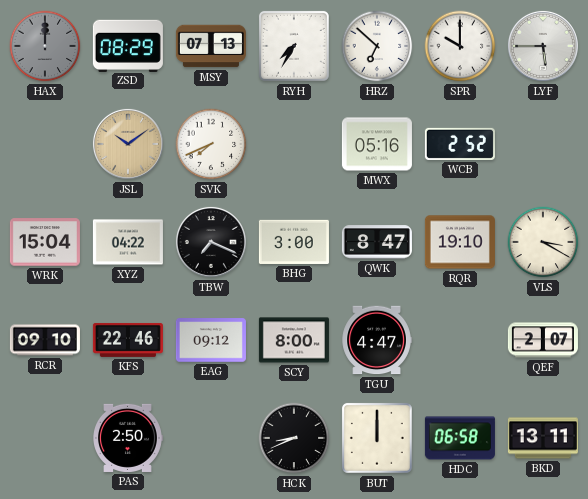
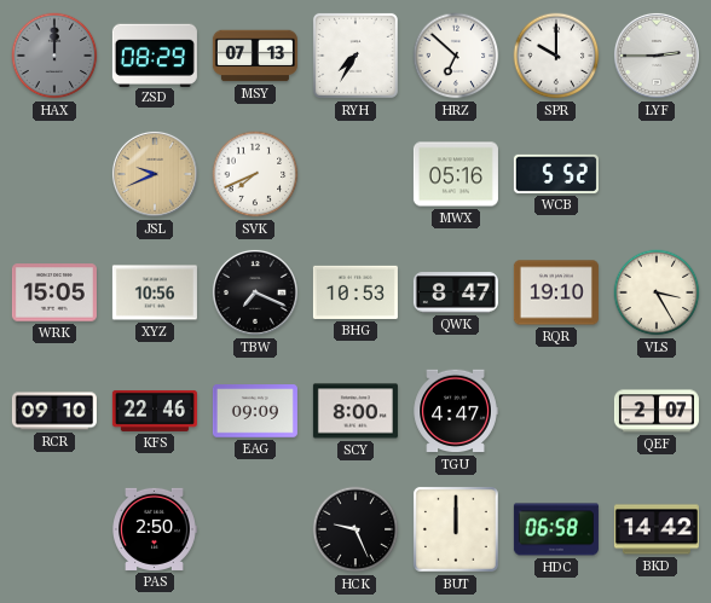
LYF: 5:45 -> 2:45
JSL: 10:09 -> 9:41
WCB: 2:52 -> 5:52
WRK: 15:04 -> 15:05
XYZ: 04:22 -> 10:56
BHG: 3:00 -> 10:53
VLS: 3:20 -> 3:25
EAG: 09:12 -> 09:09
HCK: 8:41 -> 9:26
BKD: 13:11 -> 14:42
